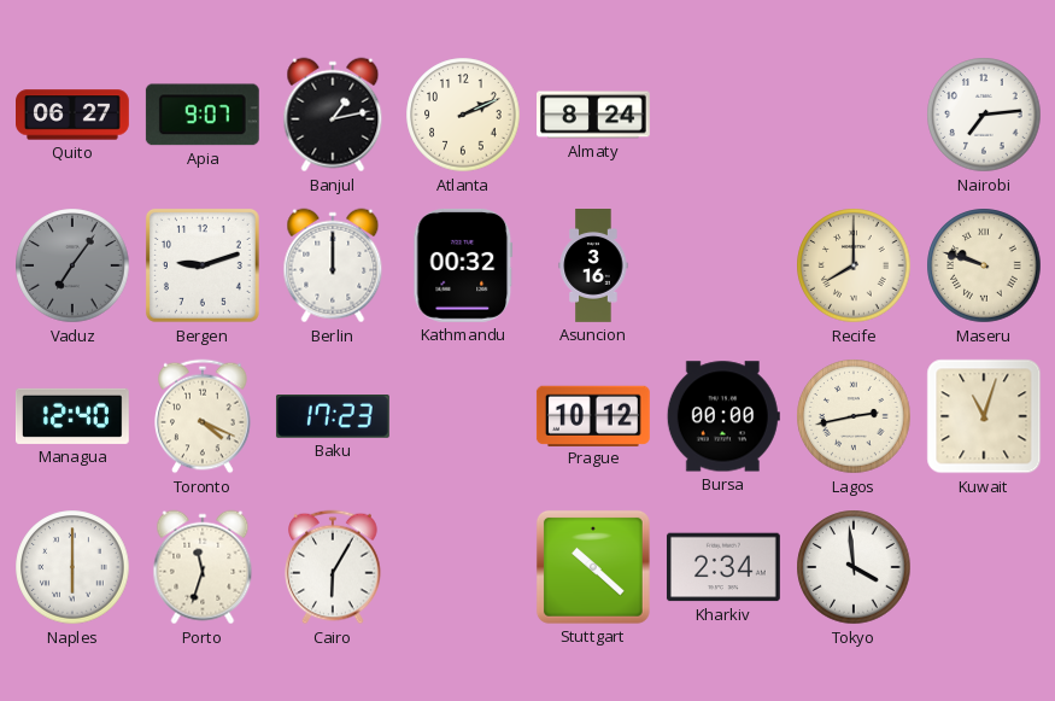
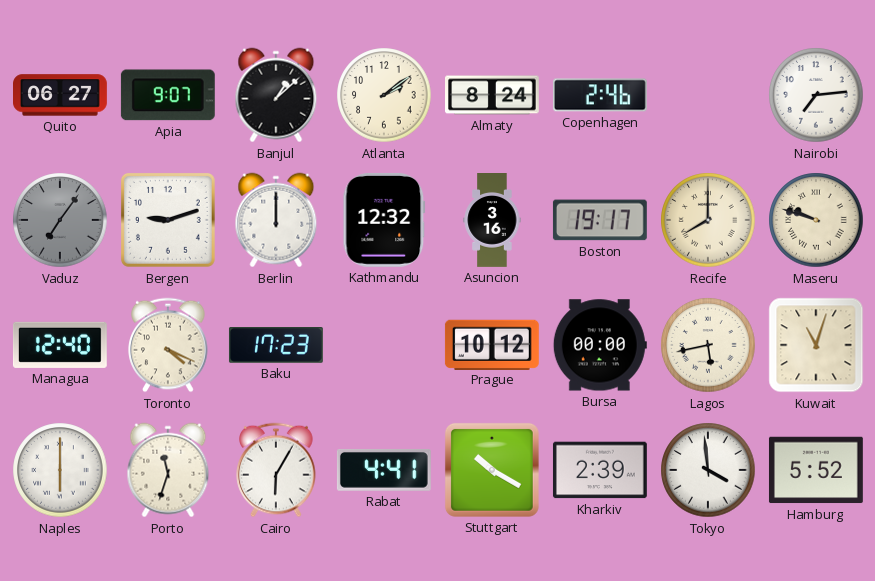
Banjul: 1:13 -> 1:08
Atlanta: 2:11 -> 2:09
Copenhagen: none -> 2:46
Kathmandu: 00:32 -> 12:32
Boston: none -> 19:17
Lagos: 2:43 -> 5:43
Rabat: none -> 4:41
Stuttgart: 10:22 -> 10:20
Kharkiv: 2:34 -> 2:39
Hamburg: none -> 5:52
